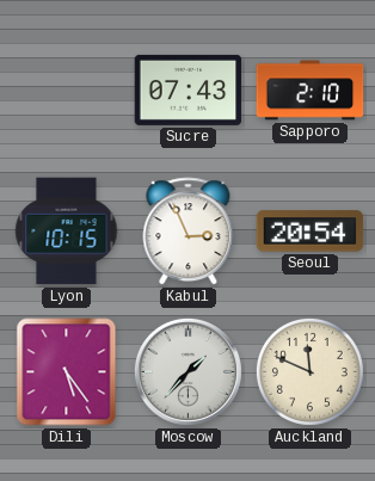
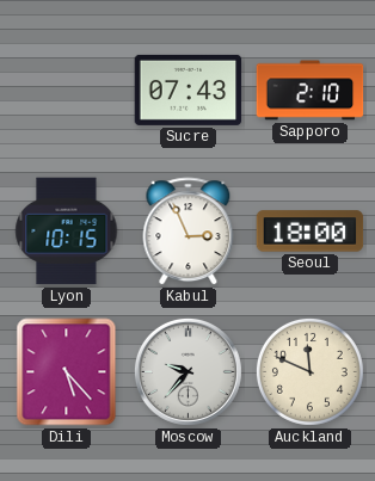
Seoul: 20:54 -> 18:00
Dili: 5:24 -> 5:23
Moscow: 1:37 -> 9:37
